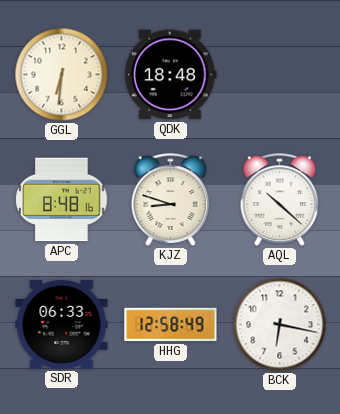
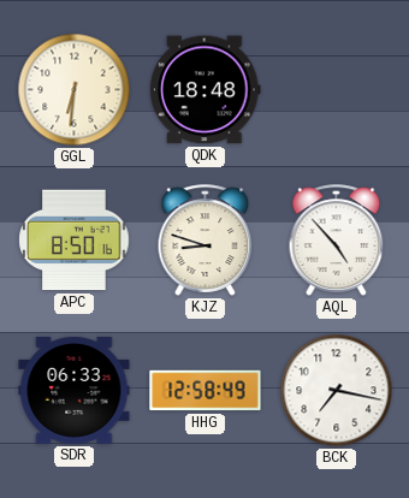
APC: 8:48 -> 8:50
AQL: 10:22 -> 4:53
BCK: 6:17 -> 7:17
